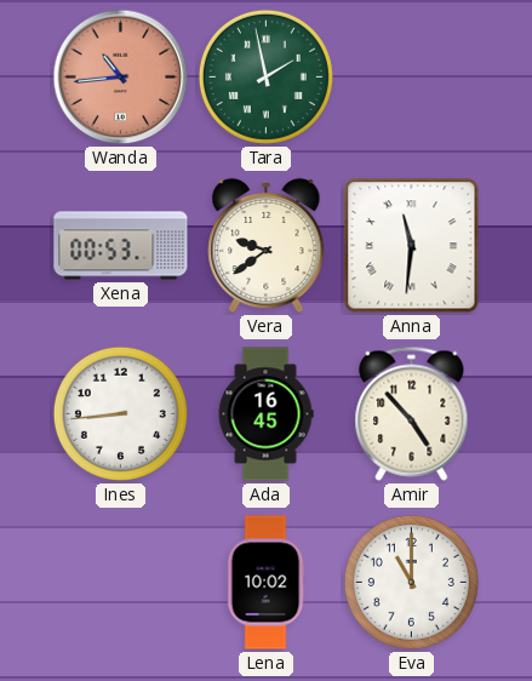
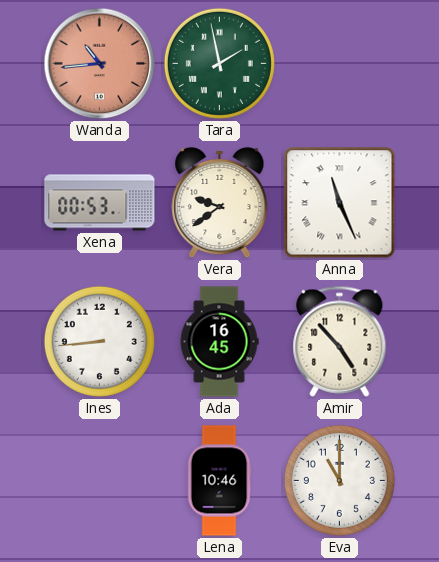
Anna: 11:31 -> 11:26
Lena: 10:02 -> 10:46
